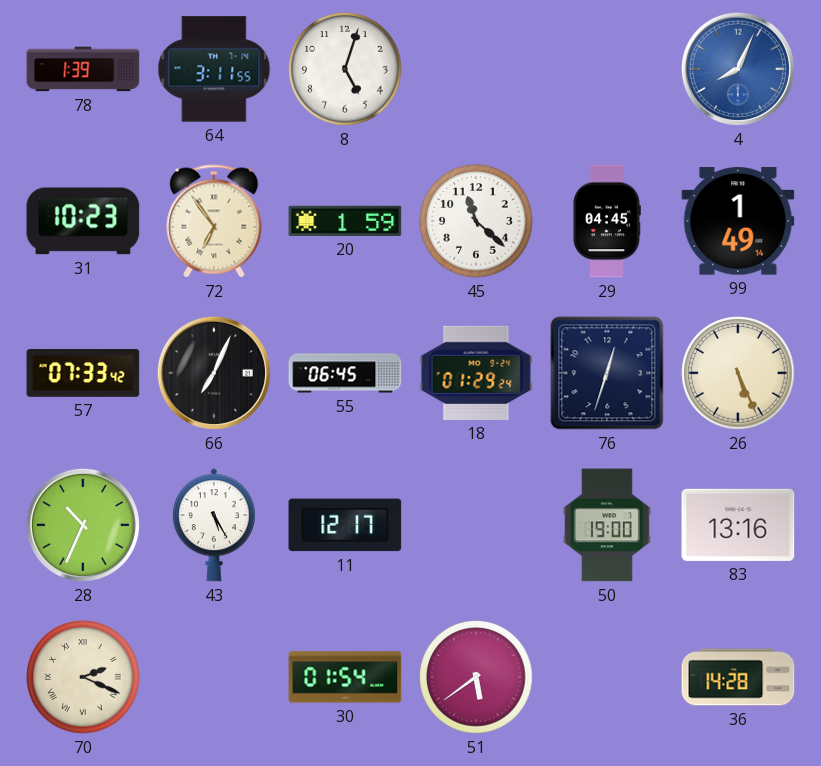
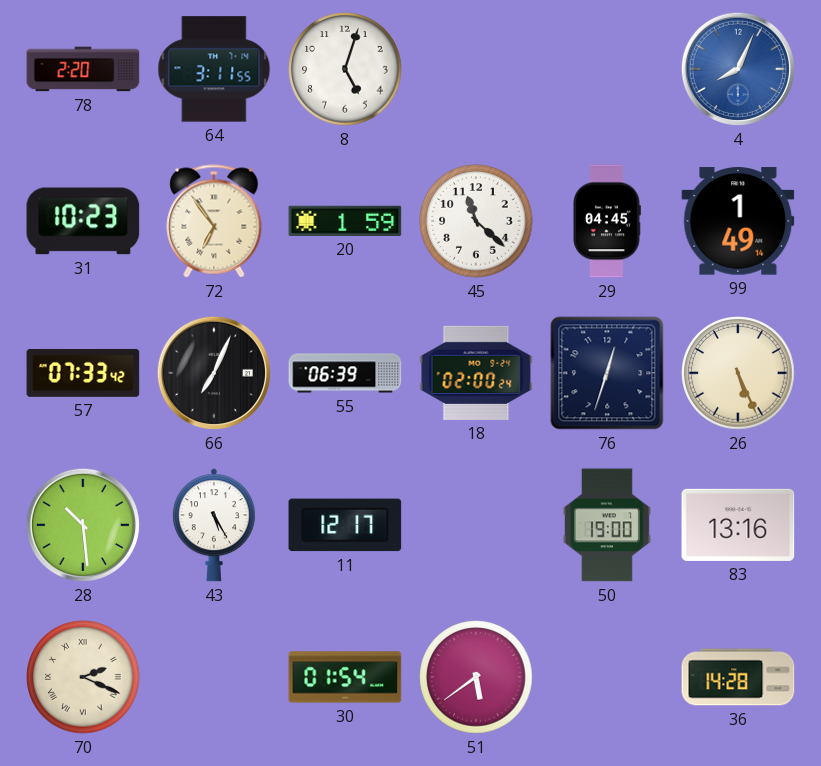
78: 1:39 -> 2:20
55: 06:45 -> 06:39
18: 01:29 -> 02:00
28: 10:34 -> 10:29
